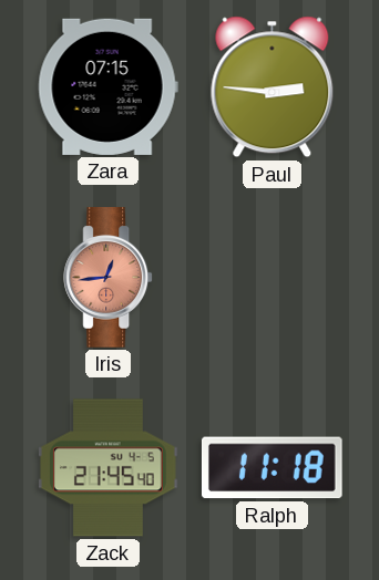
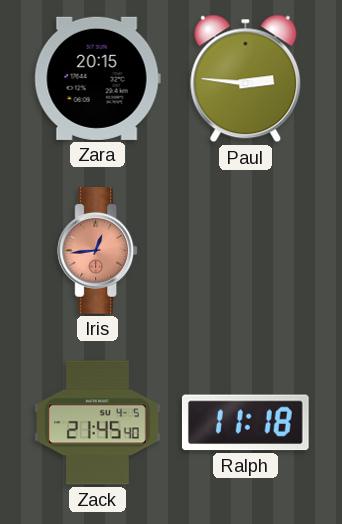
Zara: 07:15 -> 20:15
